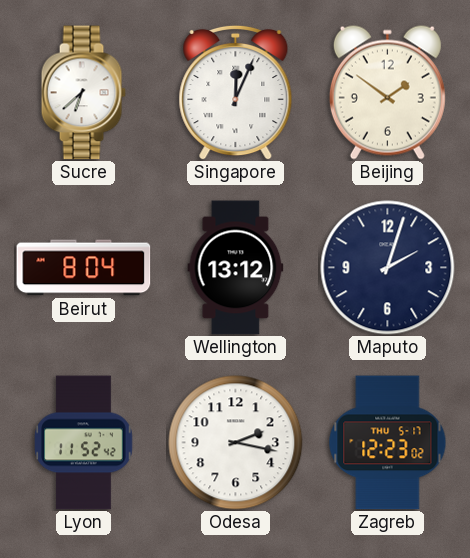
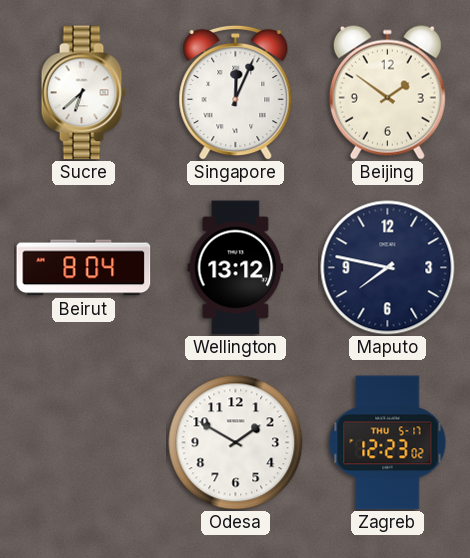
Maputo: 2:03 -> 7:47
Lyon: 11:52 -> none
Odesa: 2:17 -> 1:50
